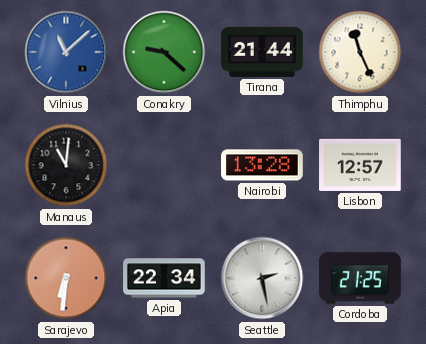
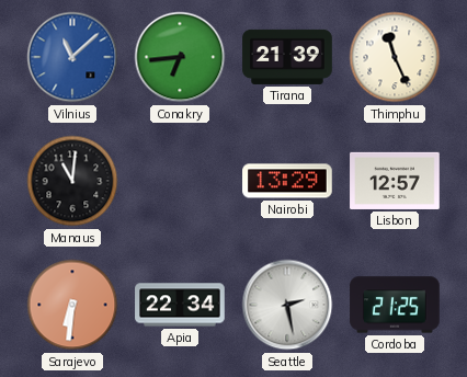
Conakry: 9:22 -> 6:44
Tirana: 21:44 -> 21:39
Nairobi: 13:28 -> 13:29
